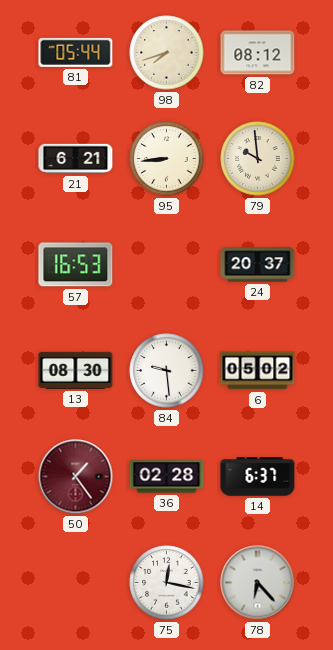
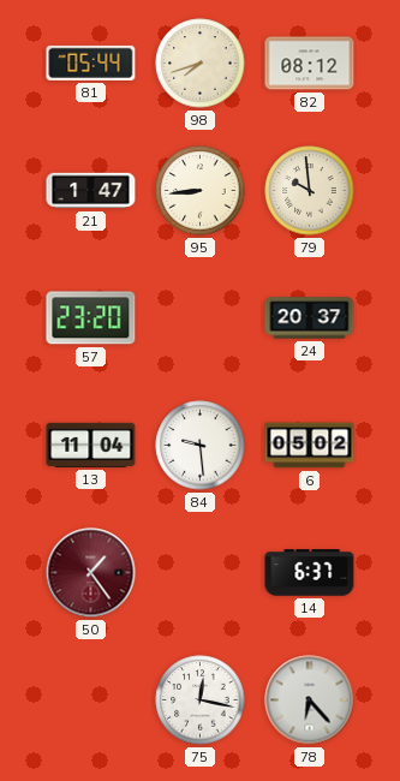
21: 6:21 -> 1:47
57: 16:53 -> 23:20
13: 08:30 -> 11:04
36: 02:28 -> none
